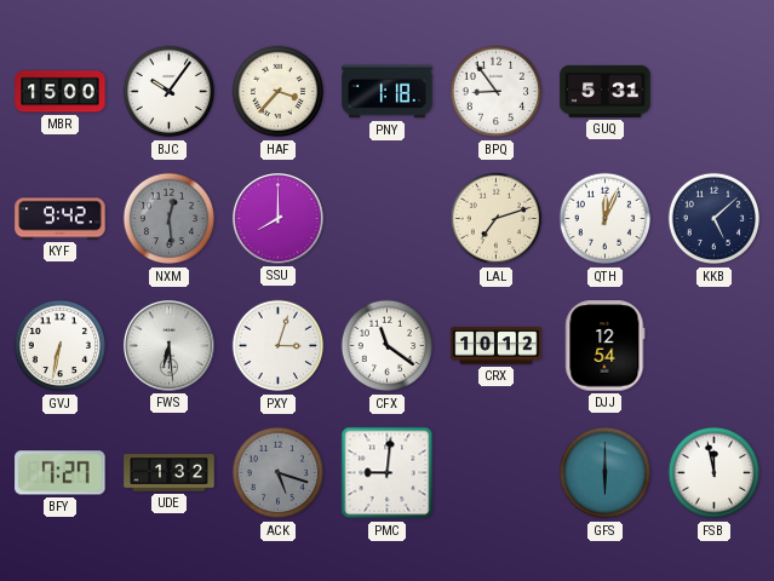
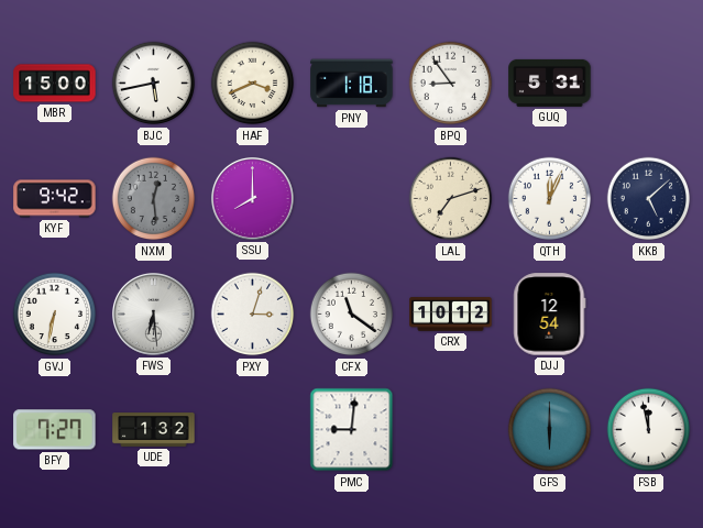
BJC: 10:06 -> 5:43
HAF: 3:37 -> 3:41
ACK: 5:18 -> none
